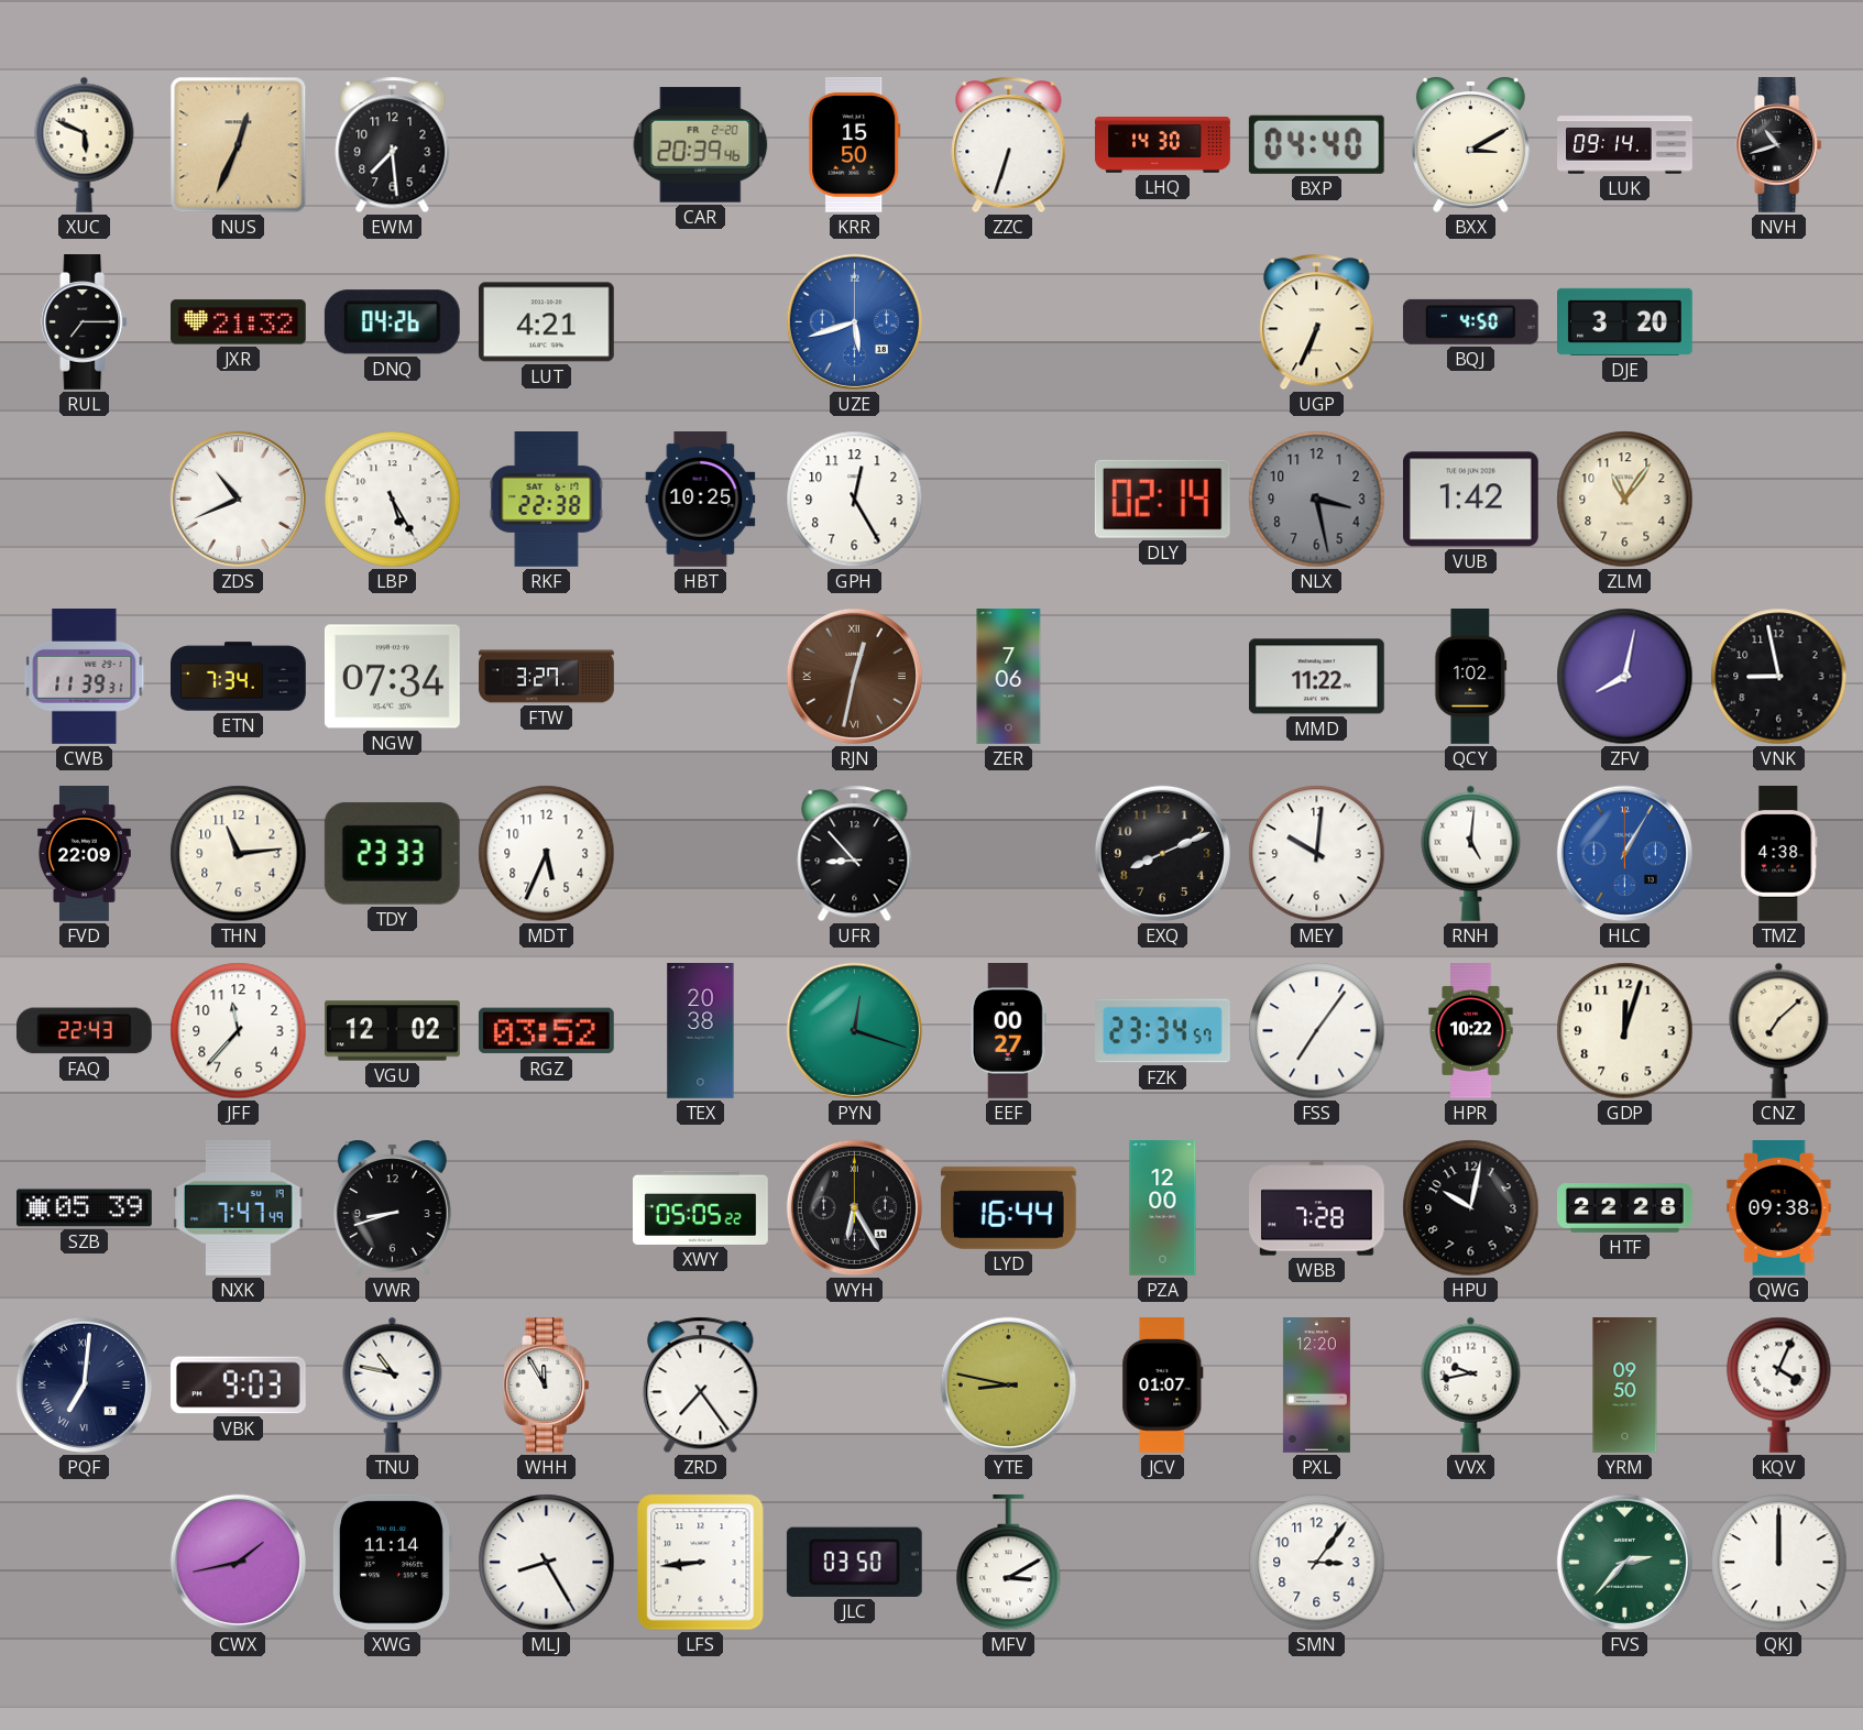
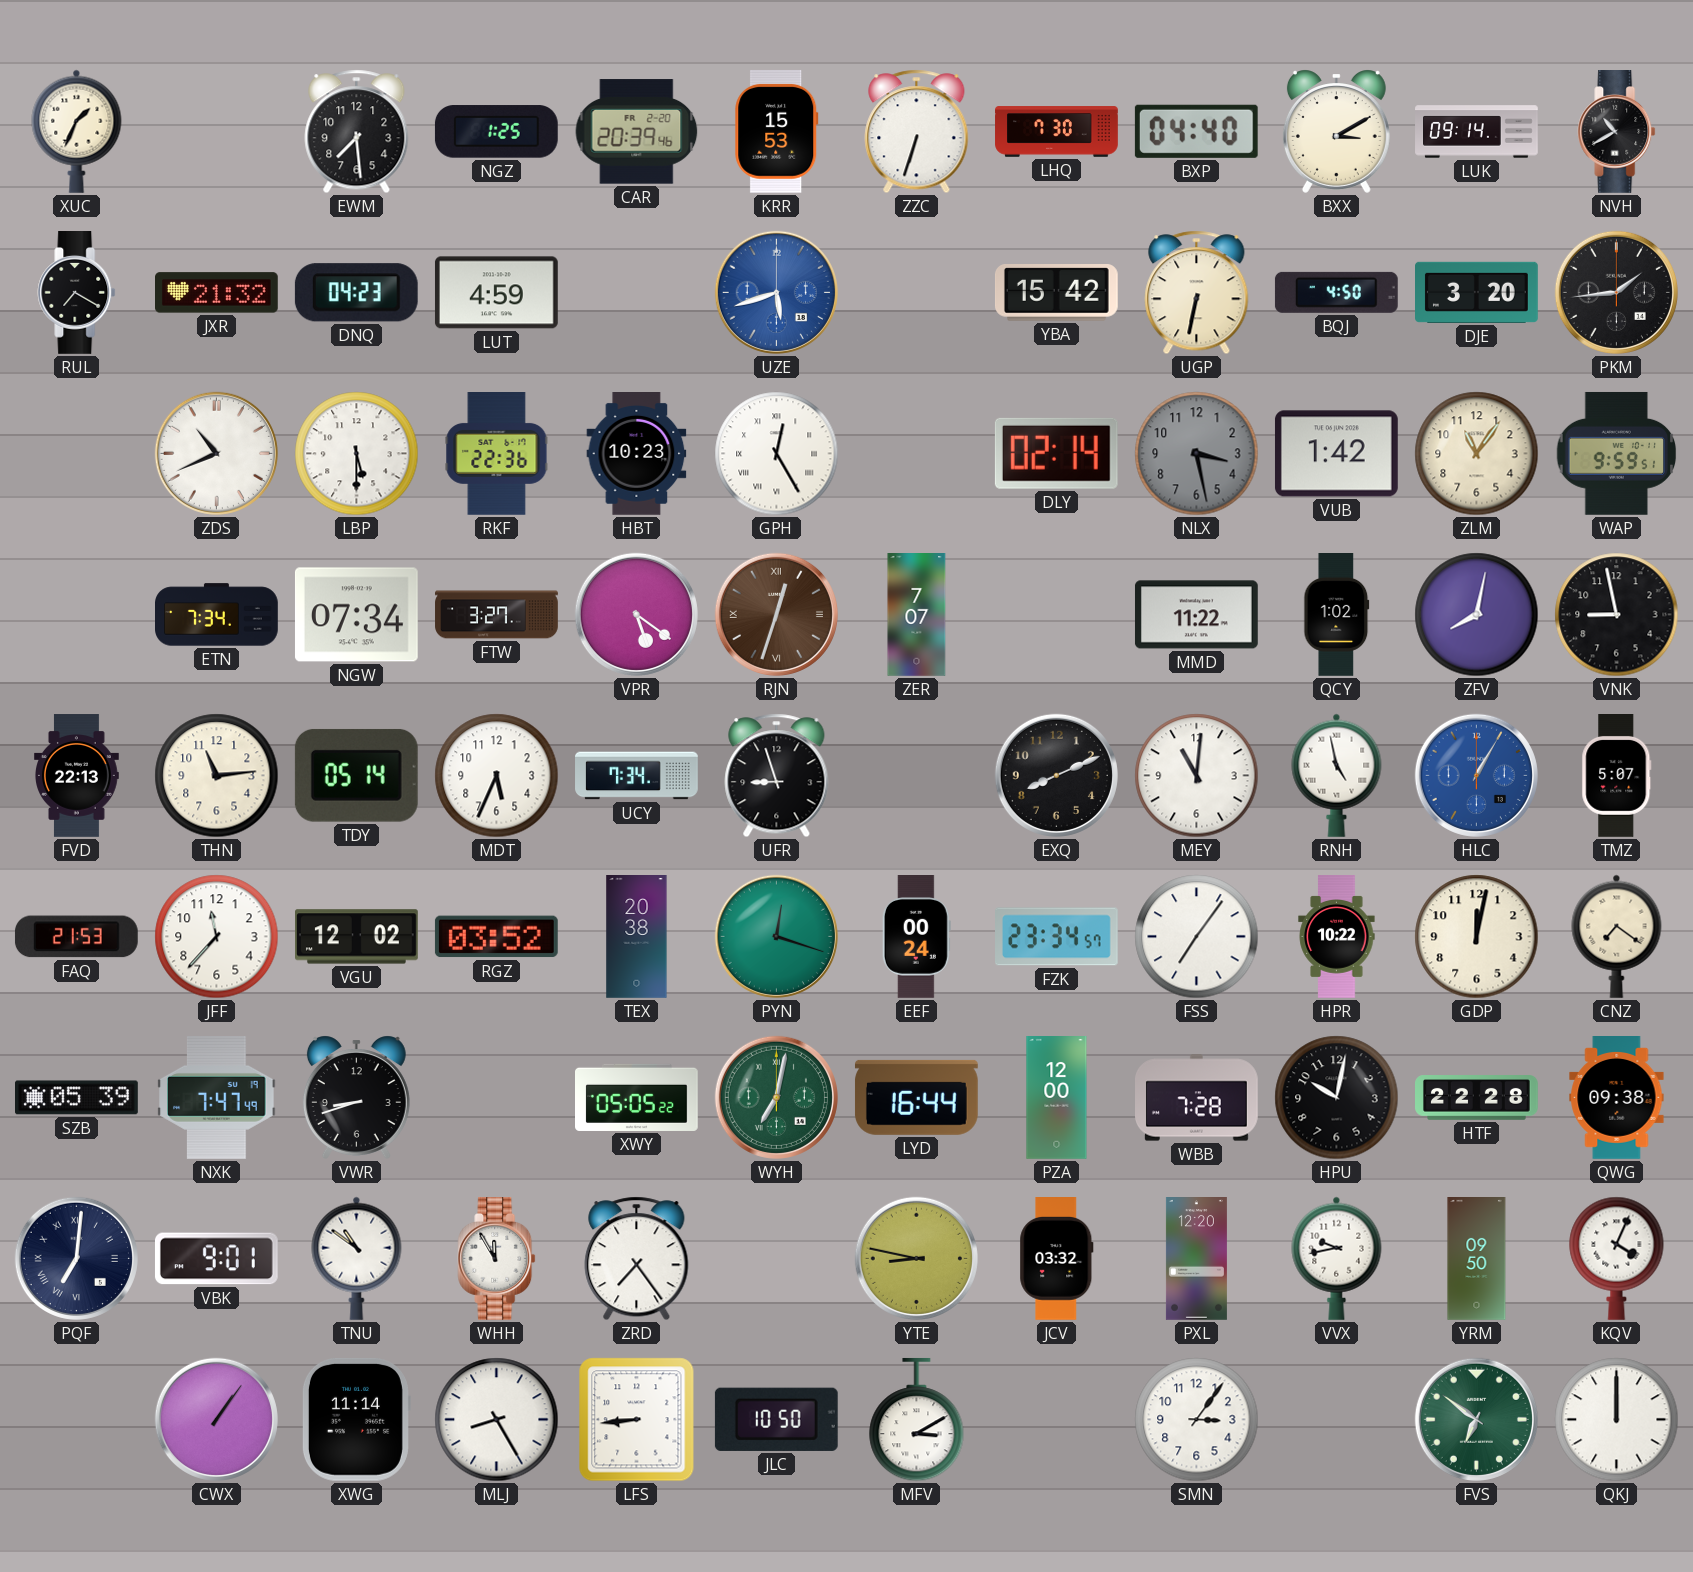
XUC: 5:49 -> 1:34
NUS: 12:34 -> none
NGZ: none -> 1:25
KRR: 15:50 -> 15:53
LHQ: 14:30 -> 7:30
NVH: 10:42 -> 10:40
RUL: 7:15 -> 7:20
DNQ: 04:26 -> 04:23
LUT: 4:21 -> 4:59
YBA: none -> 15:42
UGP: 6:34 -> 6:32
PKM: none -> 1:44
LBP: 5:25 -> 5:30
RKF: 22:38 -> 22:36
HBT: 10:25 -> 10:23
GPH numerals: Arabic -> Roman
WAP: none -> 9:59
CWB: 11:39 -> none
VPR: none -> 5:21
RJN: 12:32 -> 12:33
ZER: 7:06 -> 7:07
FVD: 22:09 -> 22:13
TDY: 23:33 -> 05:14
UCY: none -> 7:34
UFR: 8:53 -> 8:57
MEY: 10:01 -> 11:01
RNH: 5:01 -> 4:58
TMZ: 4:38 -> 5:07
FAQ: 22:43 -> 21:53
EEF: 00:27 -> 00:24
GDP: 12:03 -> 12:02
CNZ: 7:08 -> 7:21
WYH: 6:25 -> 7:02
WYH dial: black -> green
VBK: 9:03 -> 9:01
TNU: 10:47 -> 10:51
JCV: 01:07 -> 03:32
CWX: 1:43 -> 1:06
JLC: 03:50 -> 10:50
FVS: 2:37 -> 6:51
